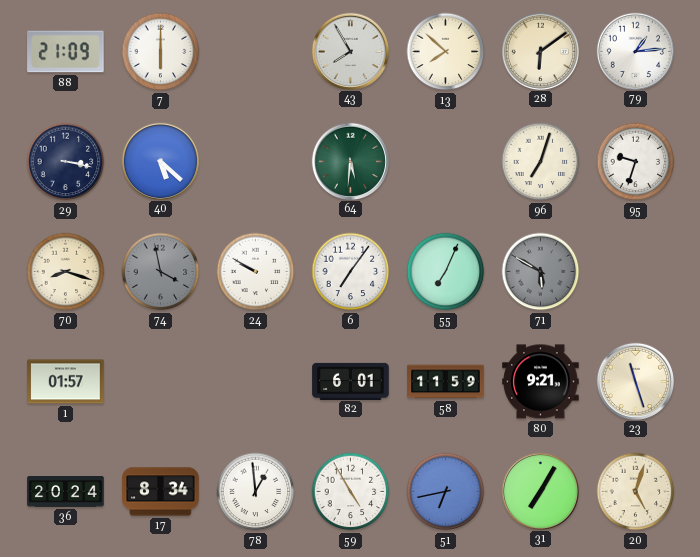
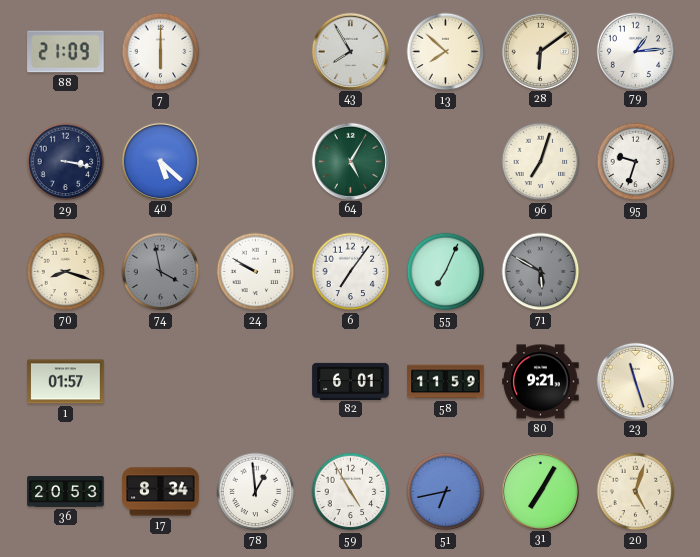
64: 5:31 -> 5:05
36: 20:24 -> 20:53
